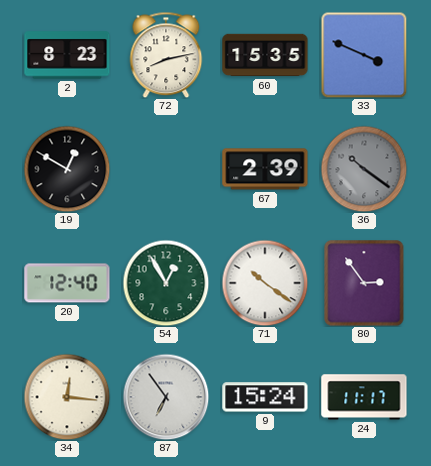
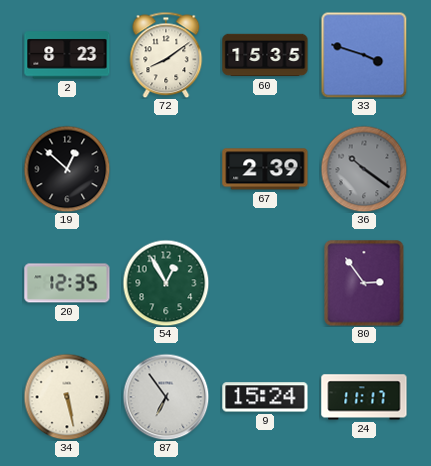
72: 8:13 -> 8:09
33: 3:49 -> 3:48
19: 12:50 -> 12:52
20: 12:40 -> 12:35
71: 10:21 -> none
34: 12:16 -> 5:28
